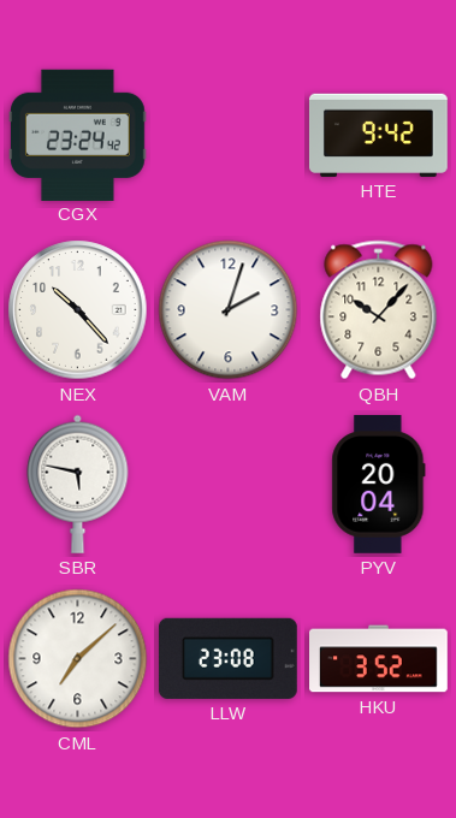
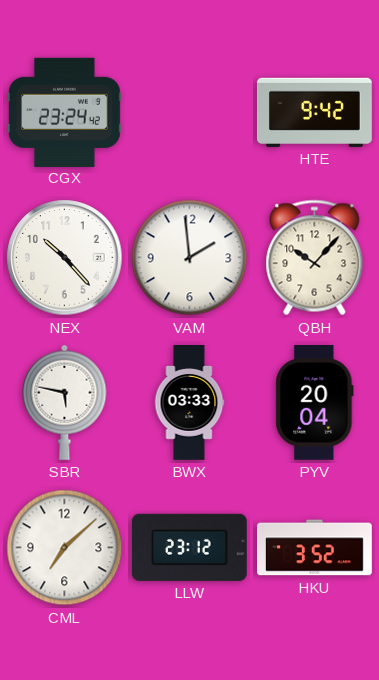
VAM: 2:03 -> 1:59
BWX: none -> 03:33
LLW: 23:08 -> 23:12
